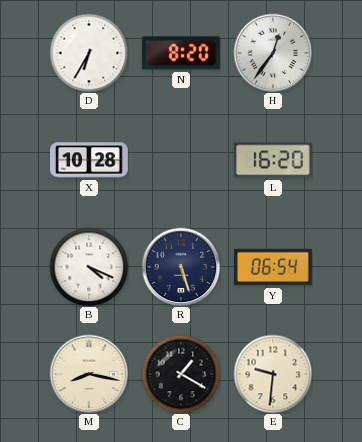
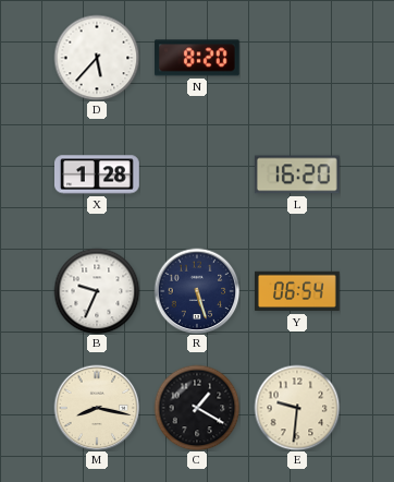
D: 6:35 -> 5:37
H: 12:36 -> none
X: 10:28 -> 1:28
B: 4:19 -> 9:34
